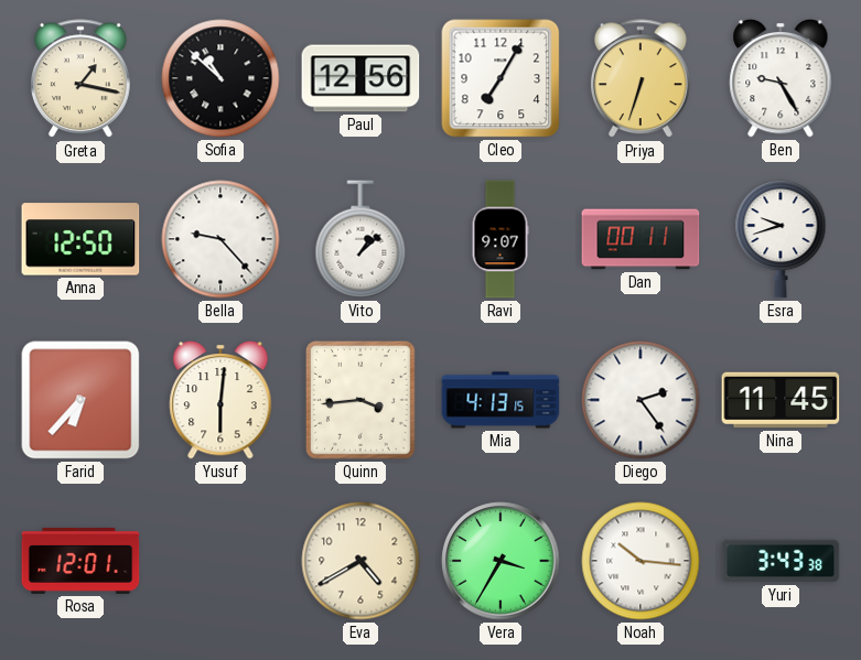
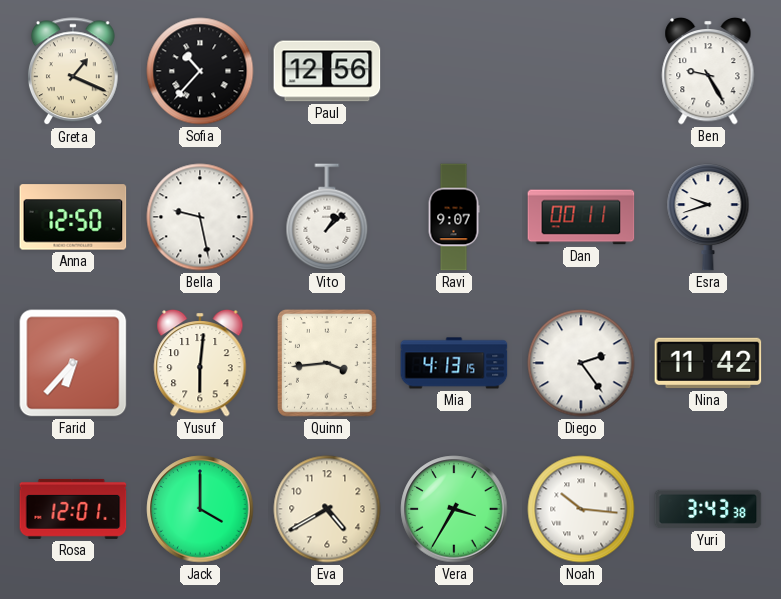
Greta: 1:17 -> 1:19
Sofia: 10:52 -> 10:37
Cleo: 7:05 -> none
Priya: 6:33 -> none
Bella: 9:23 -> 9:28
Nina: 11:45 -> 11:42
Jack: none -> 4:00
